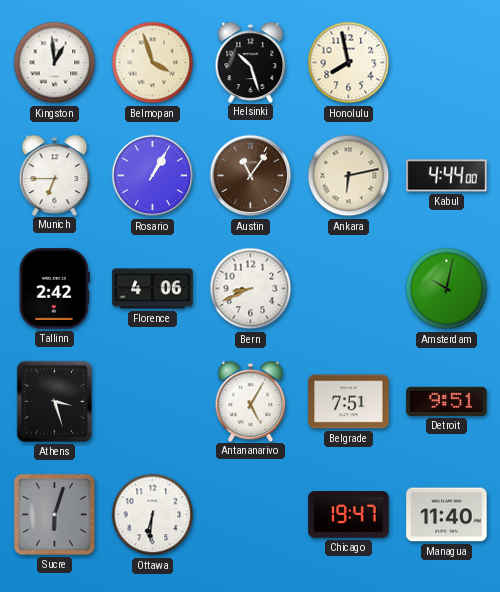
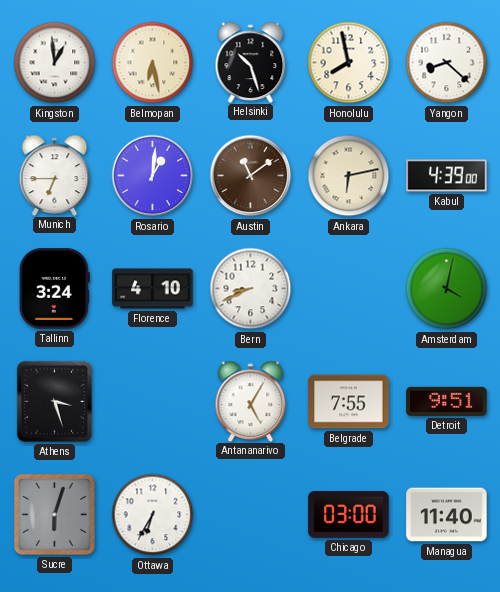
Belmopan: 3:57 -> 6:28
Yangon: none -> 8:22
Rosario: 1:05 -> 1:01
Austin: 11:06 -> 11:09
Kabul: 4:44 -> 4:39
Tallinn: 2:42 -> 3:24
Florence: 4:06 -> 4:10
Amsterdam: 10:02 -> 4:02
Belgrade: 7:51 -> 7:55
Ottawa: 6:31 -> 6:35
Chicago: 19:47 -> 03:00
